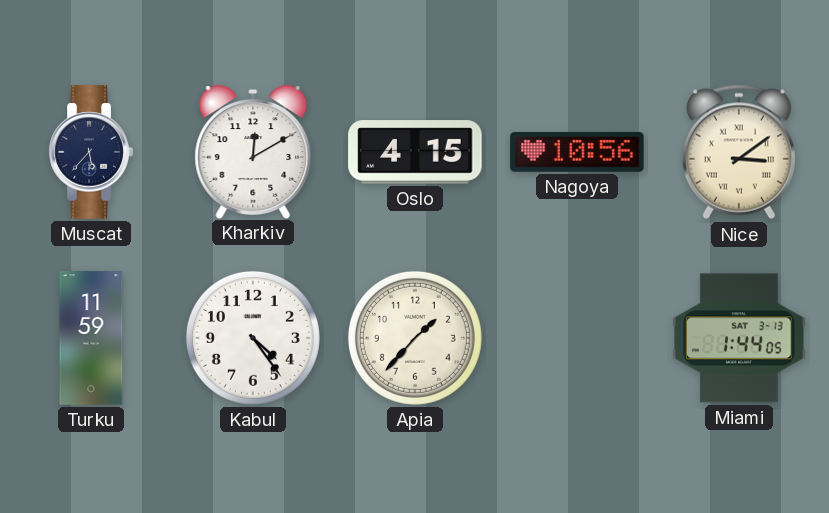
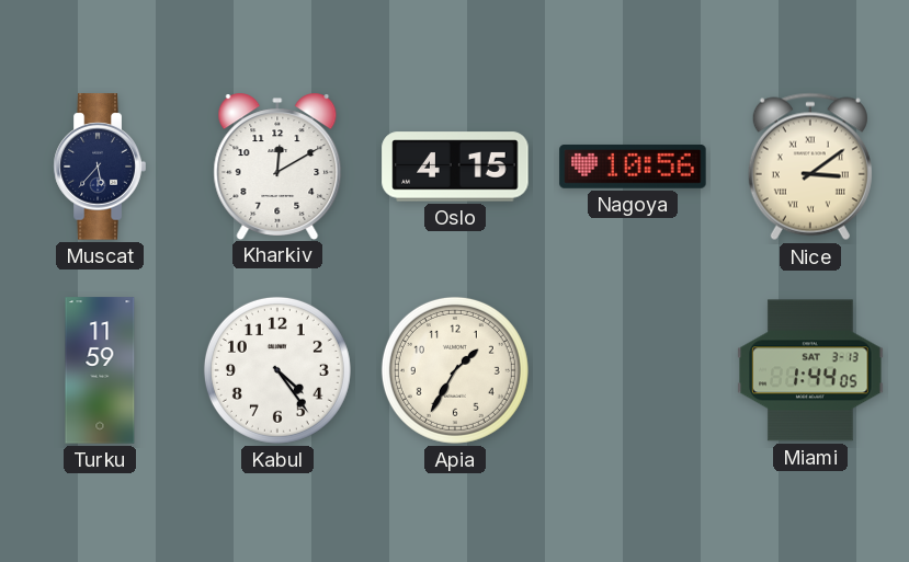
Apia: 1:37 -> 1:35
